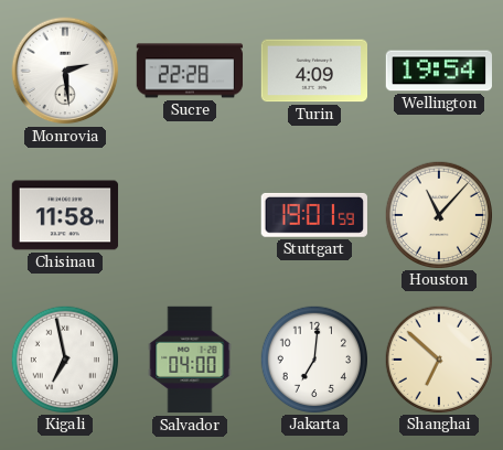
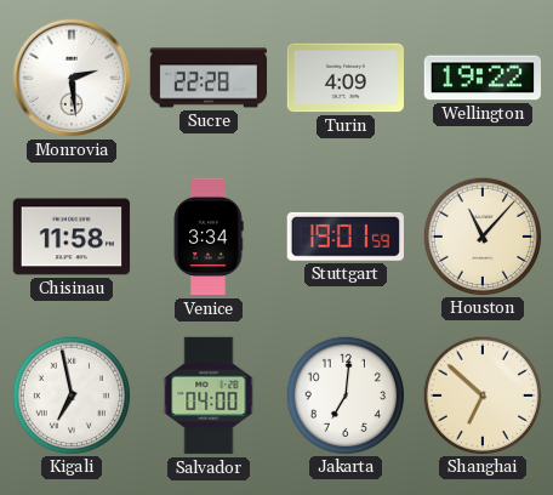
Wellington: 19:54 -> 19:22
Venice: none -> 3:34
